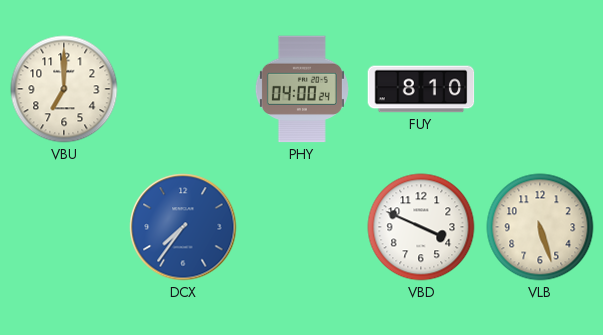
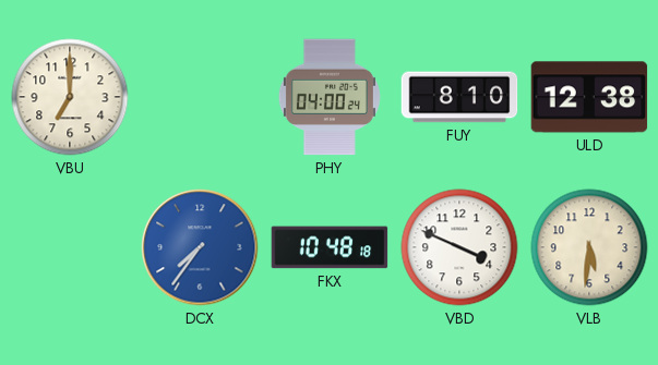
ULD: none -> 12:38
FKX: none -> 10:48
VLB: 5:27 -> 5:31
